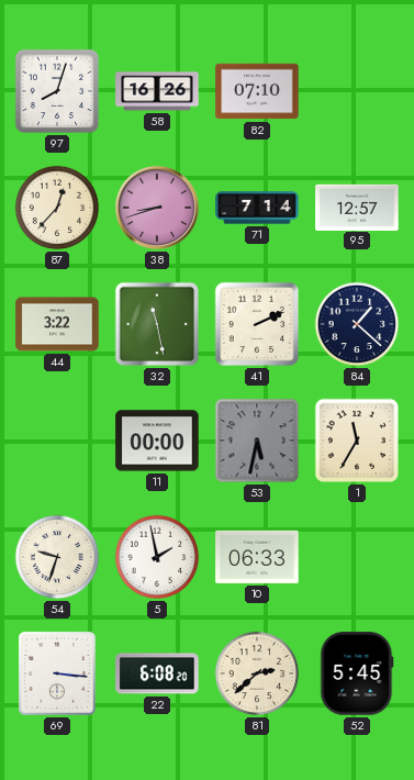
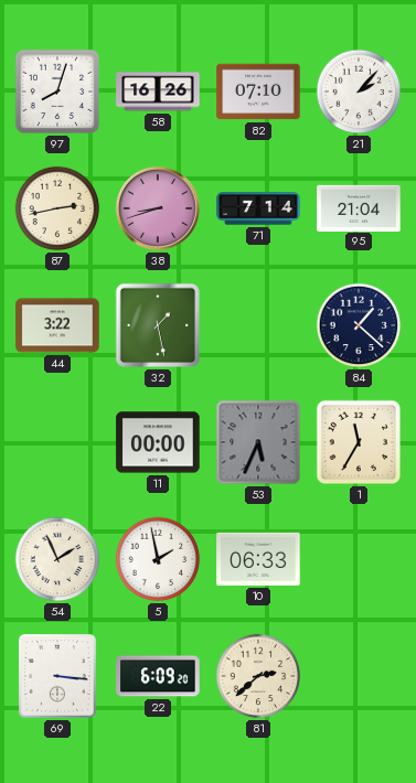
21: none -> 2:07
87: 12:37 -> 2:43
95: 12:57 -> 21:04
32: 11:28 -> 1:28
41: 2:11 -> none
53: 5:32 -> 5:34
54: 9:33 -> 1:56
22: 6:08 -> 6:09
52: 5:45 -> none
